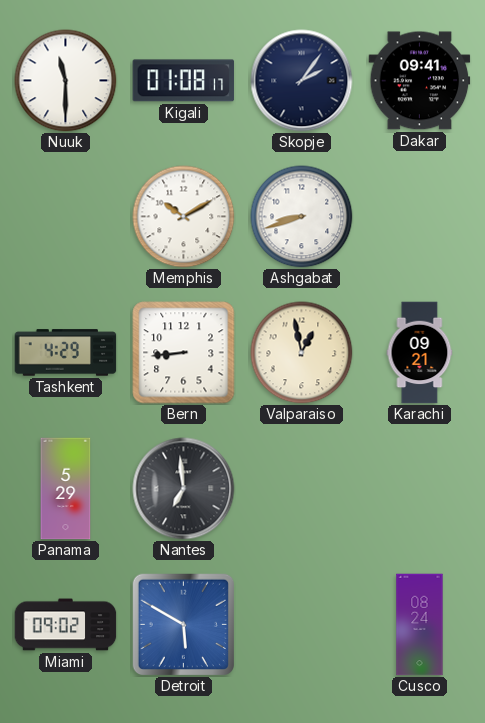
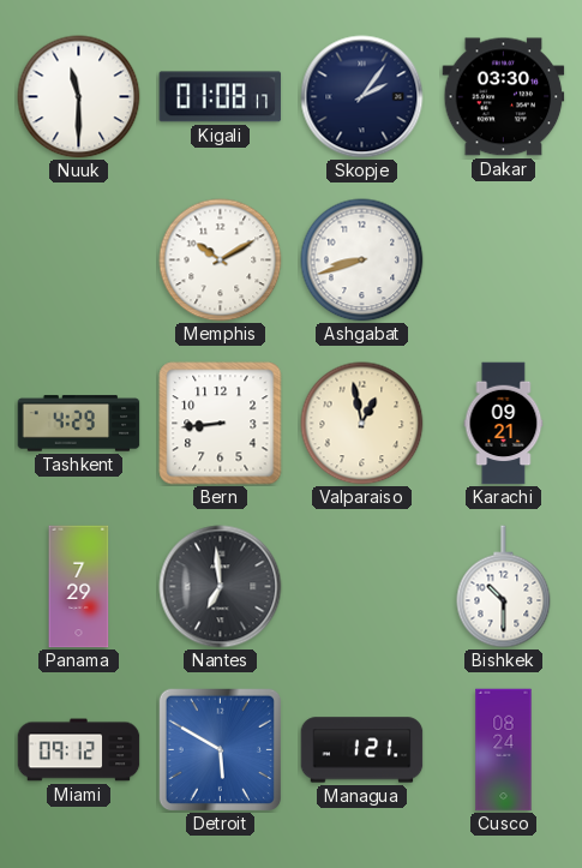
Dakar: 09:41 -> 03:30
Panama: 5:29 -> 7:29
Bishkek: none -> 10:30
Miami: 09:02 -> 09:12
Managua: none -> 1:21
